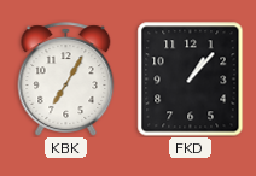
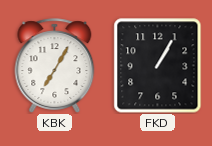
FKD: 1:07 -> 1:05
